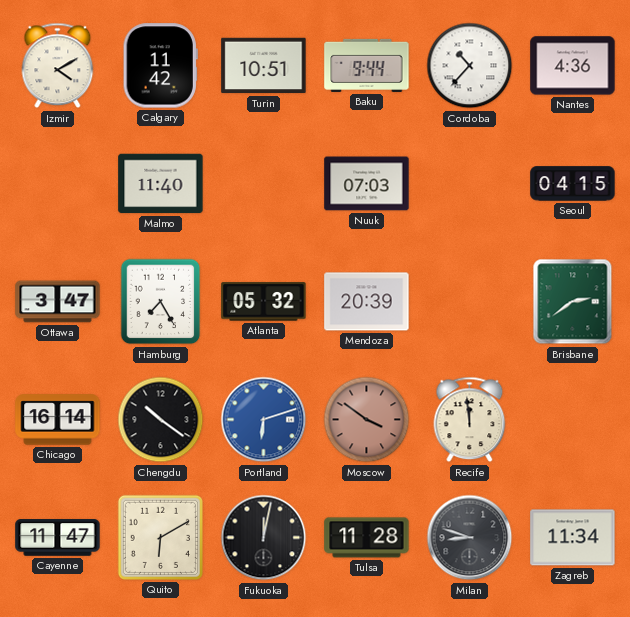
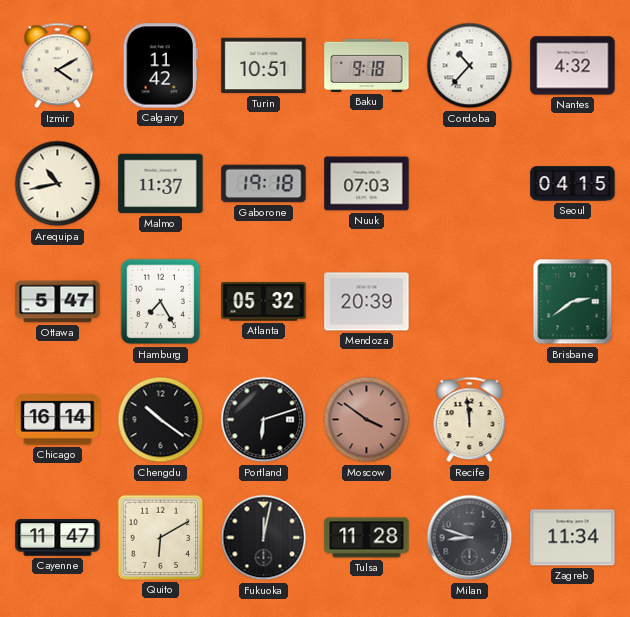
Baku: 9:44 -> 9:18
Nantes: 4:36 -> 4:32
Arequipa: none -> 10:43
Malmo: 11:40 -> 11:37
Gaborone: none -> 19:18
Ottawa: 3:47 -> 5:47
Portland dial: blue -> black
